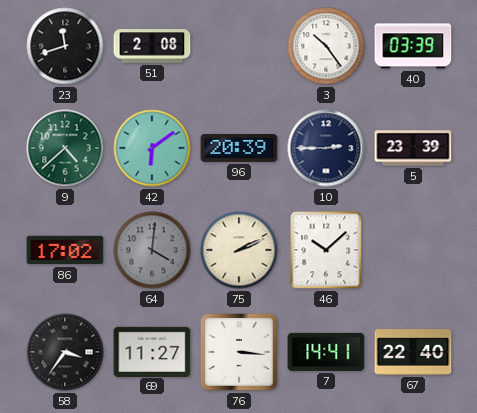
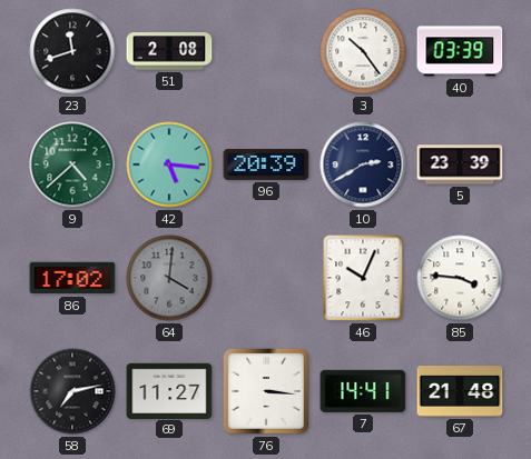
42: 6:09 -> 5:16
10: 2:45 -> 2:40
75: 2:11 -> none
46: 10:08 -> 10:04
85: none -> 3:46
58: 3:36 -> 7:13
67: 22:40 -> 21:48
